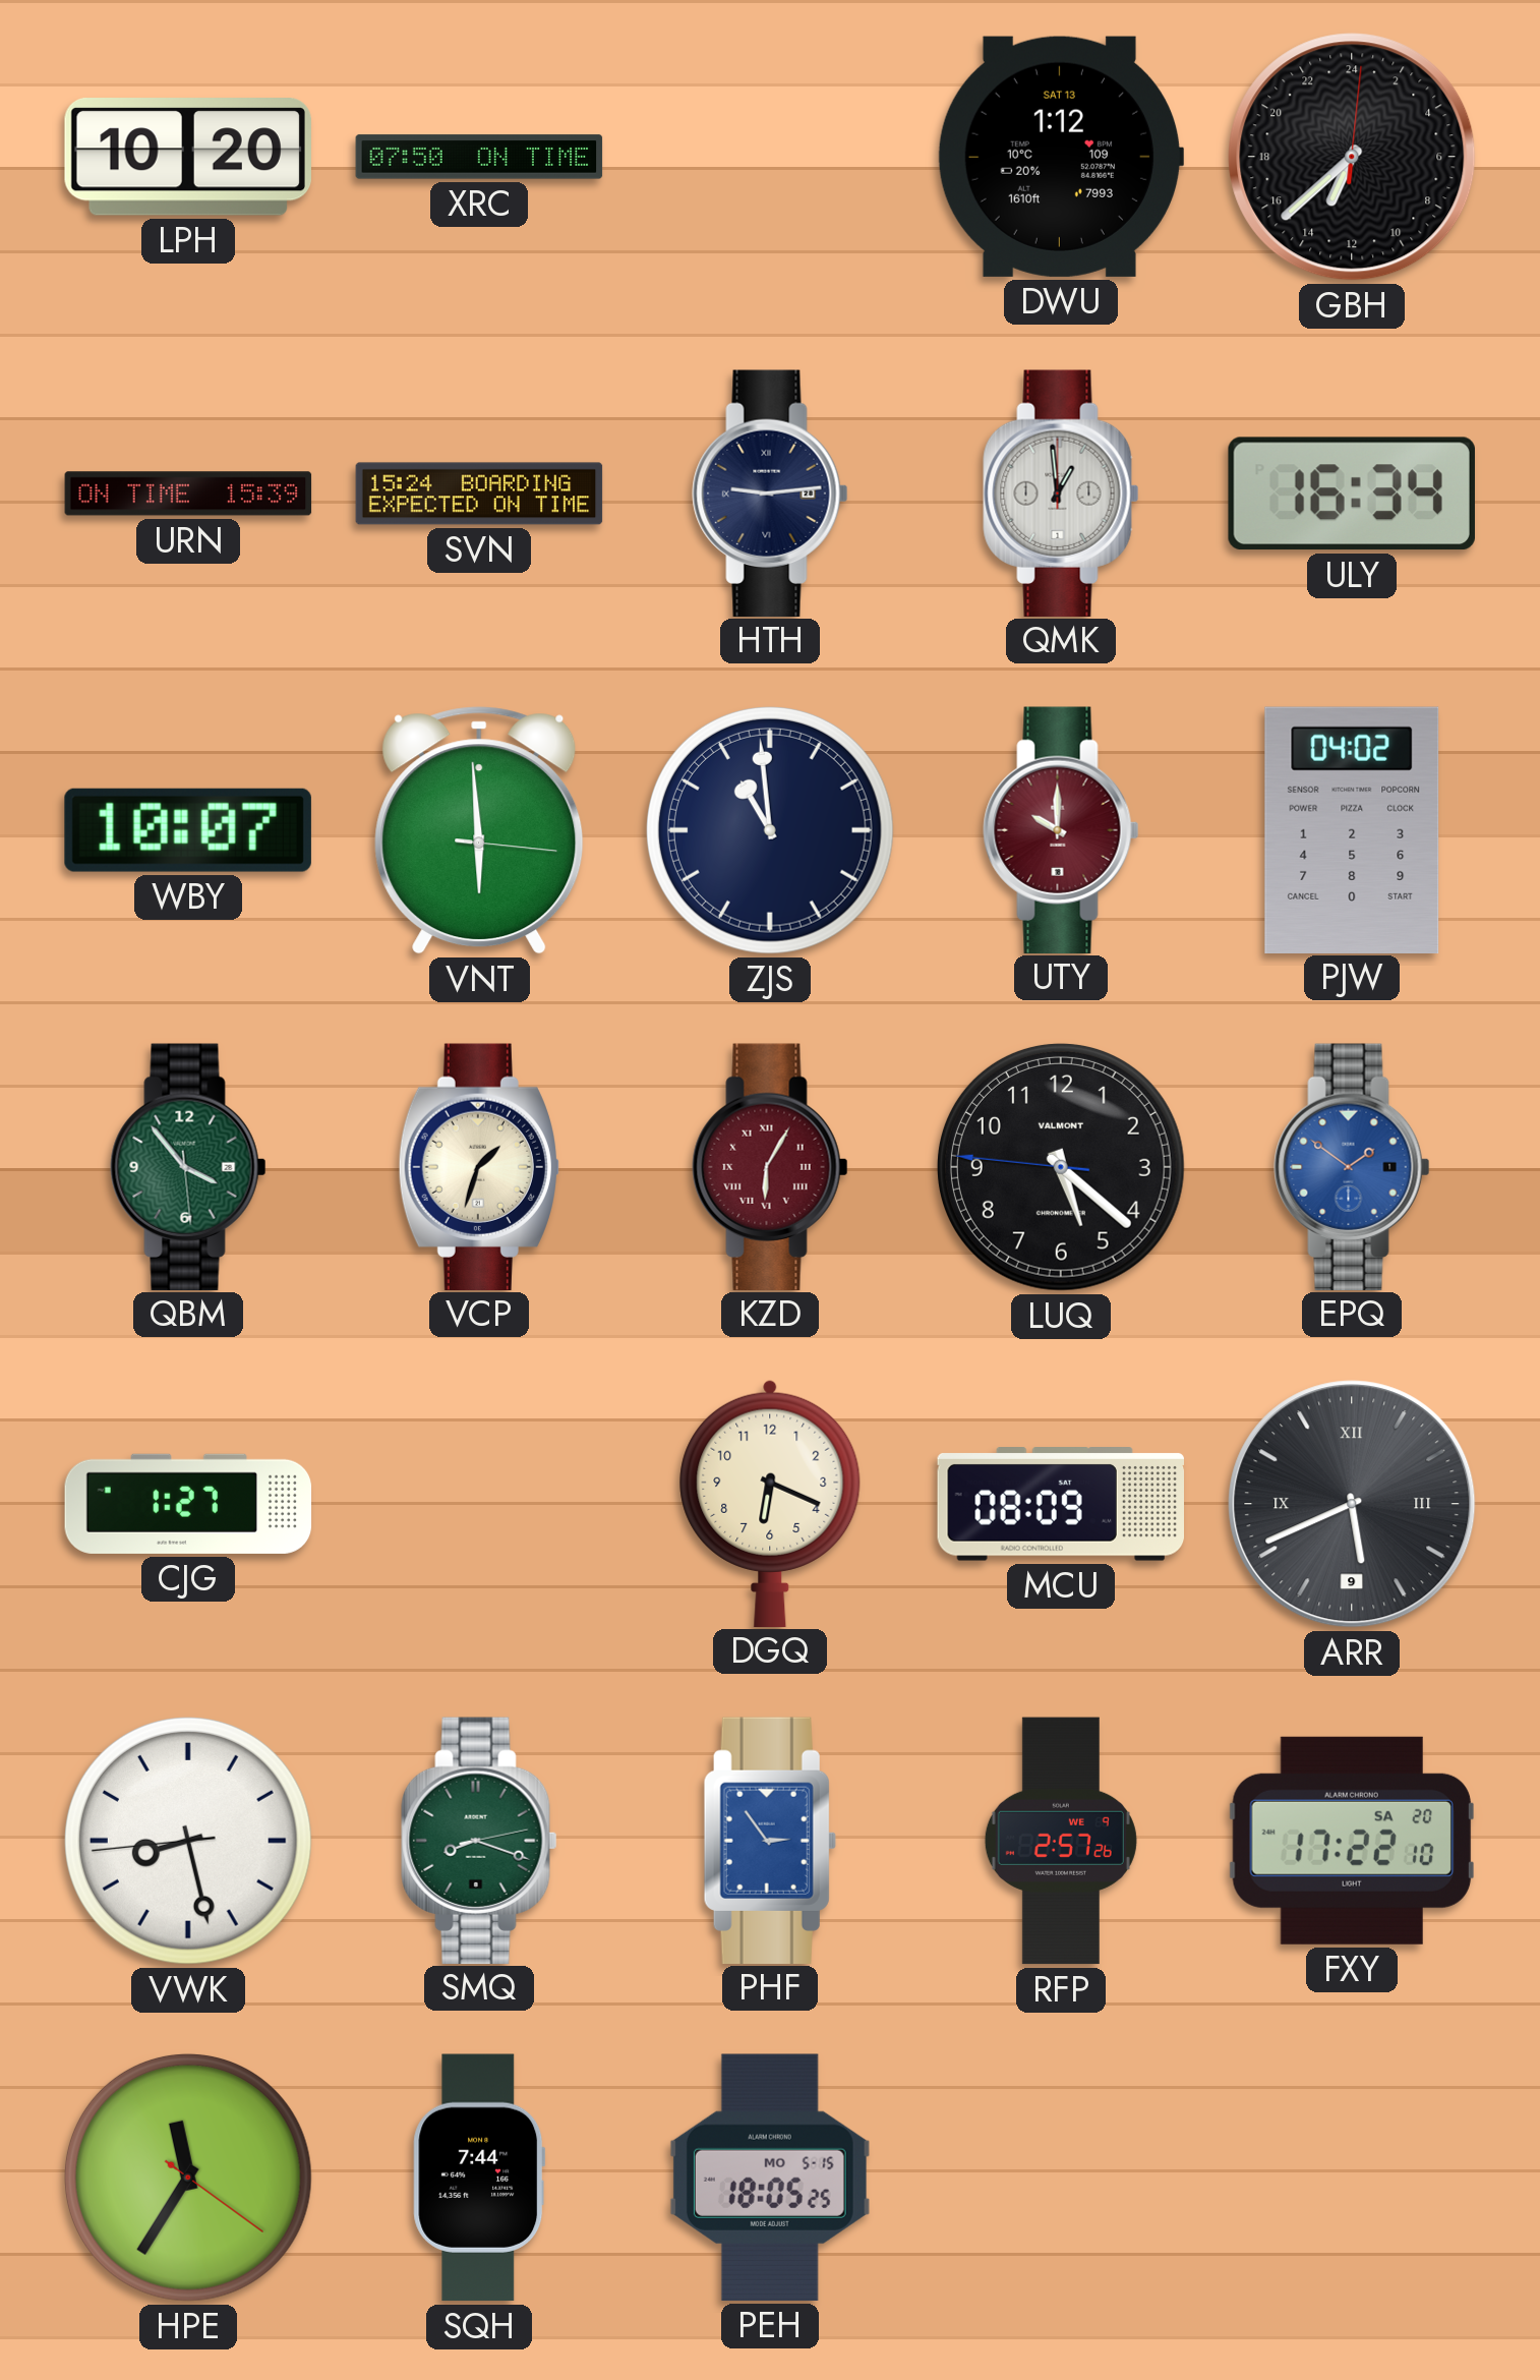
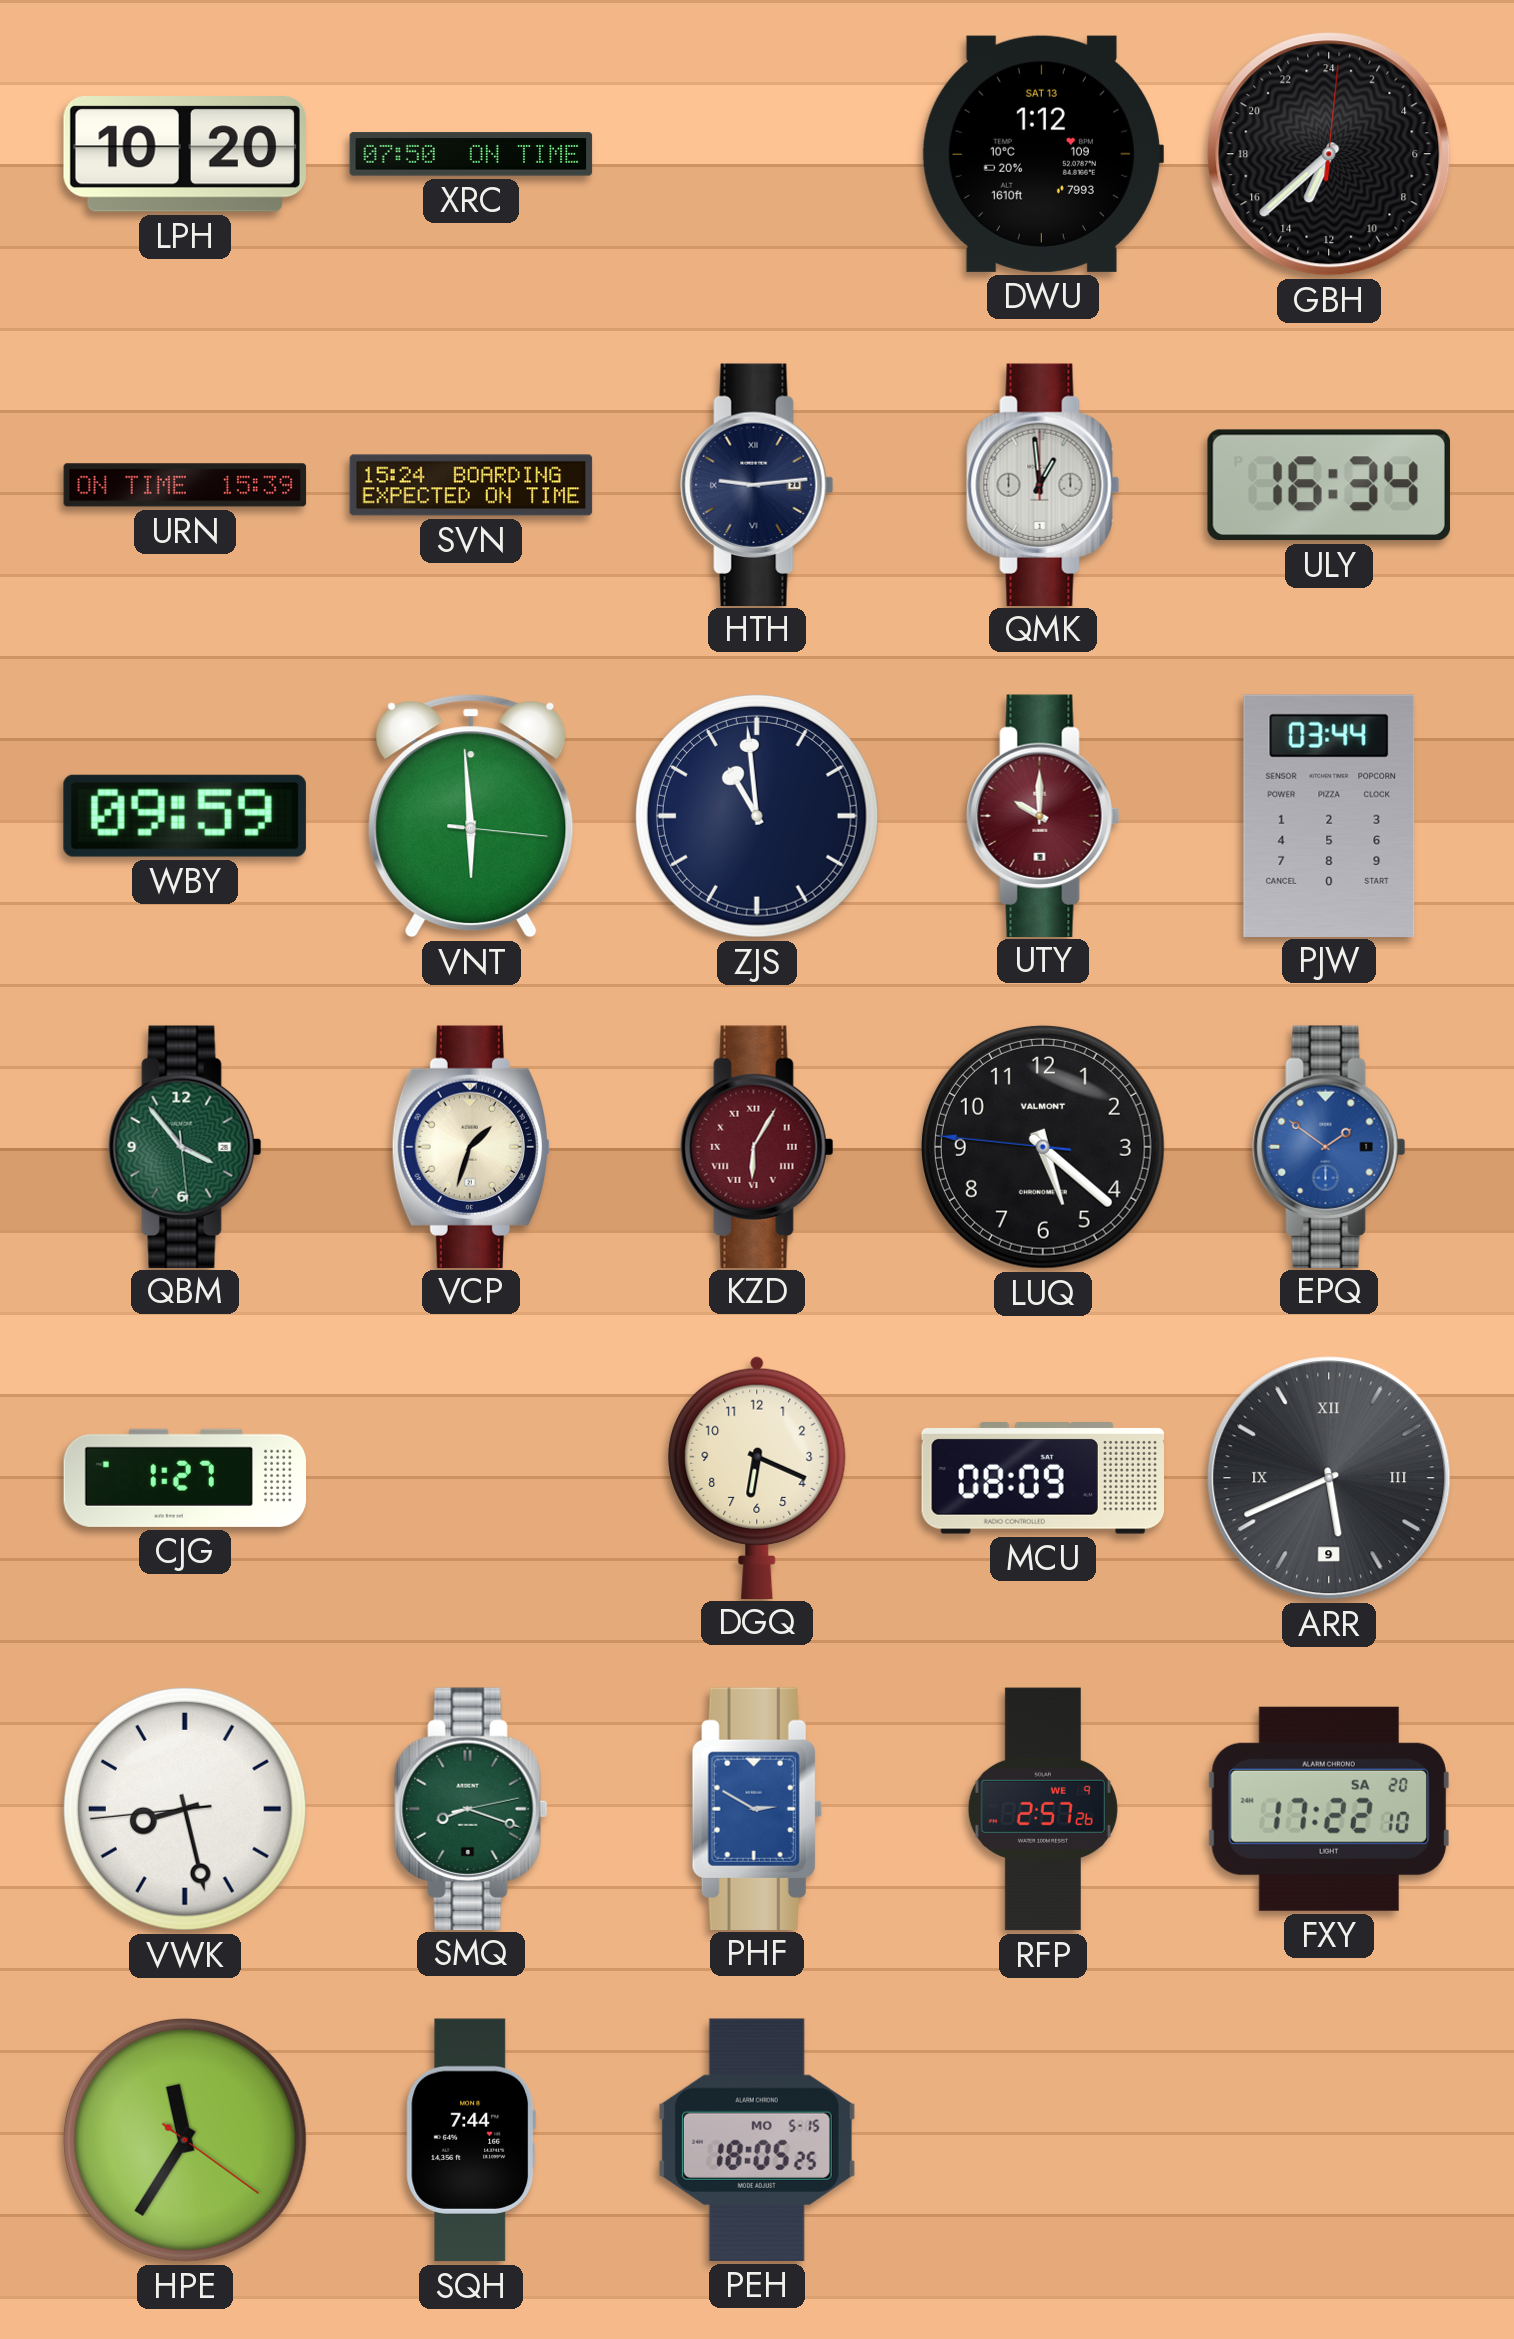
WBY: 10:07 -> 09:59
PJW: 04:02 -> 03:44
PHF: 2:54 -> 2:50
